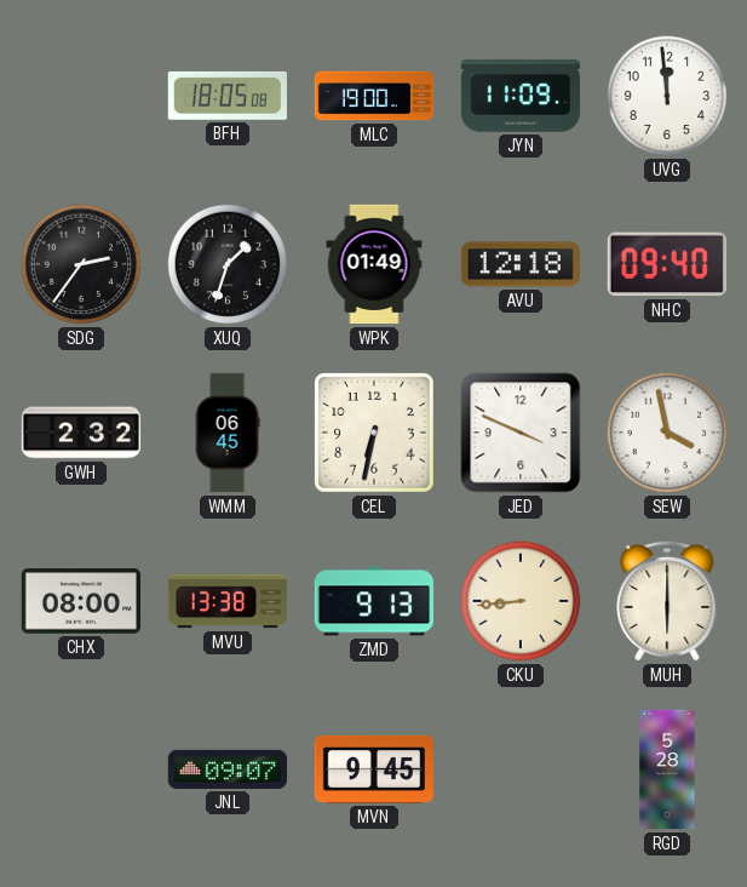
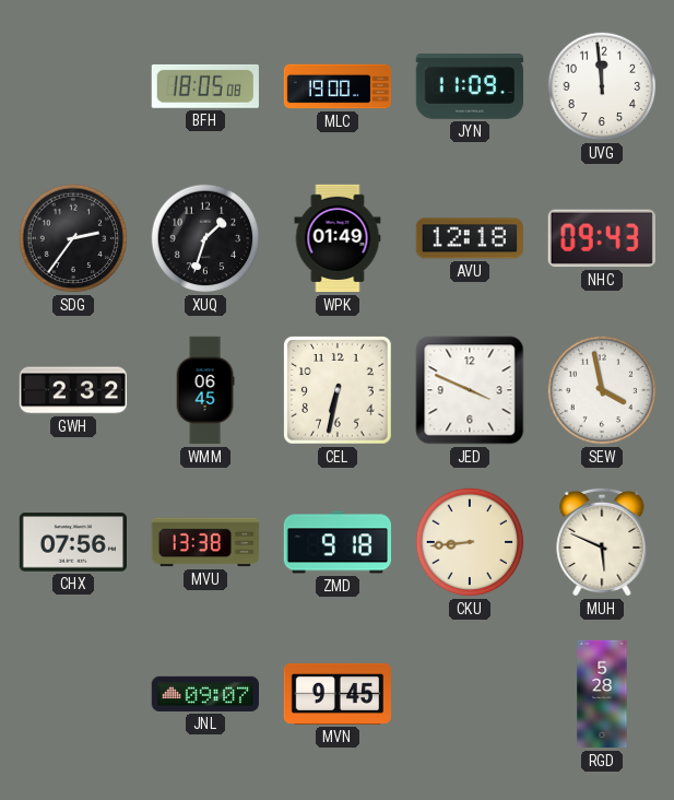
NHC: 09:40 -> 09:43
CHX: 08:00 -> 07:56
ZMD: 9:13 -> 9:18
MUH: 6:00 -> 5:49
